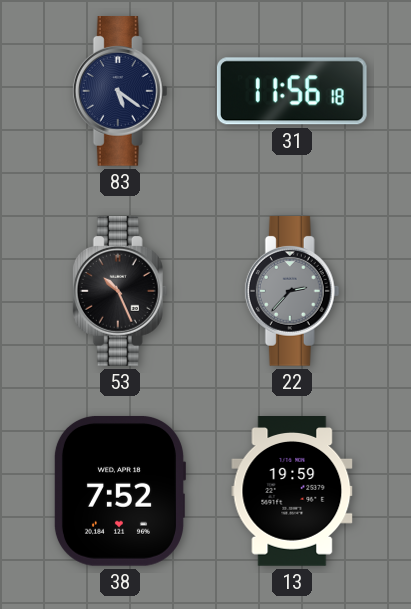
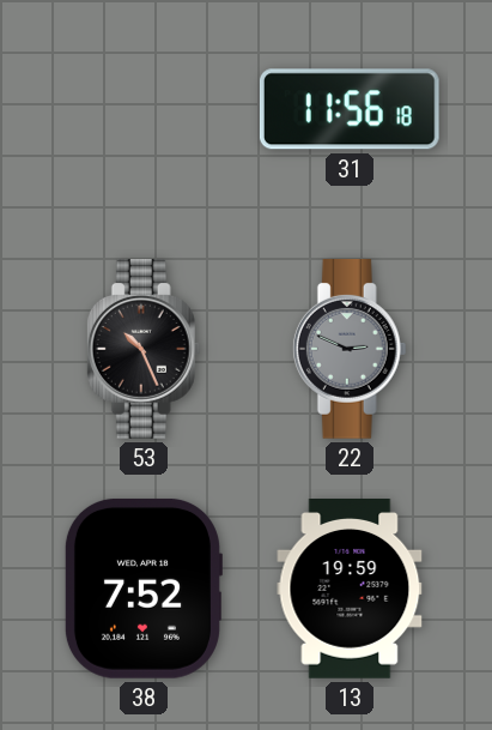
83: 5:21 -> none
22: 2:37 -> 2:49
